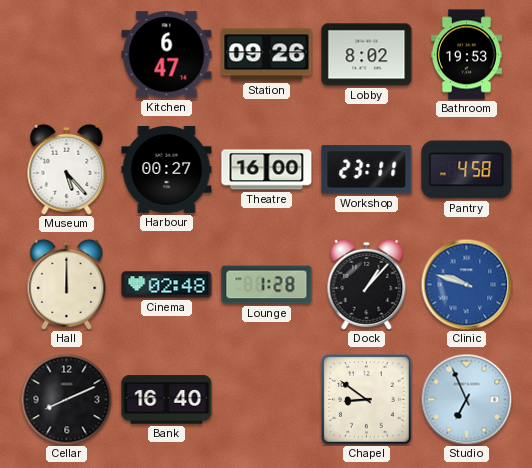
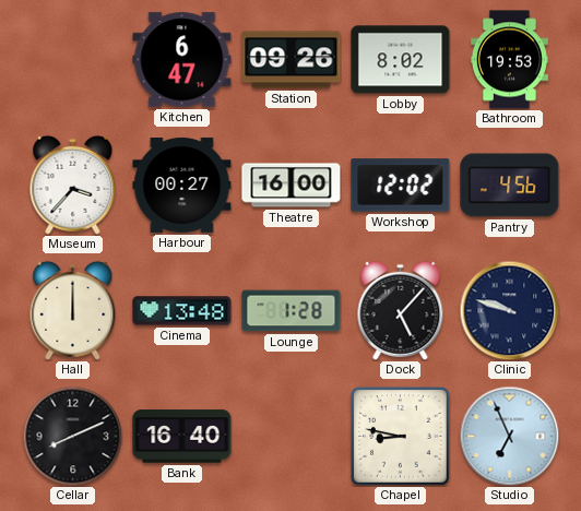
Museum: 5:23 -> 3:37
Workshop: 23:11 -> 12:02
Pantry: 4:58 -> 4:56
Cinema: 02:48 -> 13:48
Dock: 1:07 -> 5:07
Clinic dial: blue -> navy
Chapel: 8:51 -> 8:47
